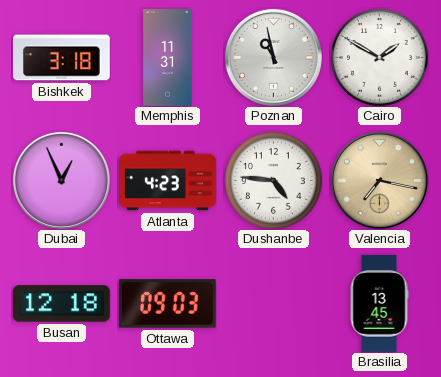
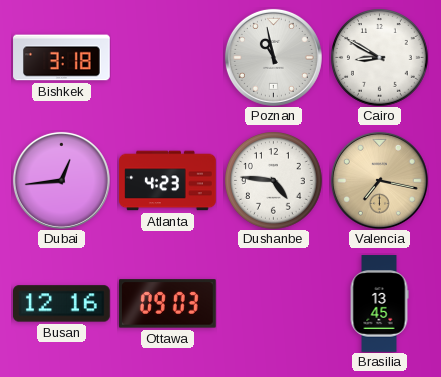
Memphis: 11:31 -> none
Cairo: 1:50 -> 8:50
Dubai: 12:56 -> 12:44
Busan: 12:18 -> 12:16
